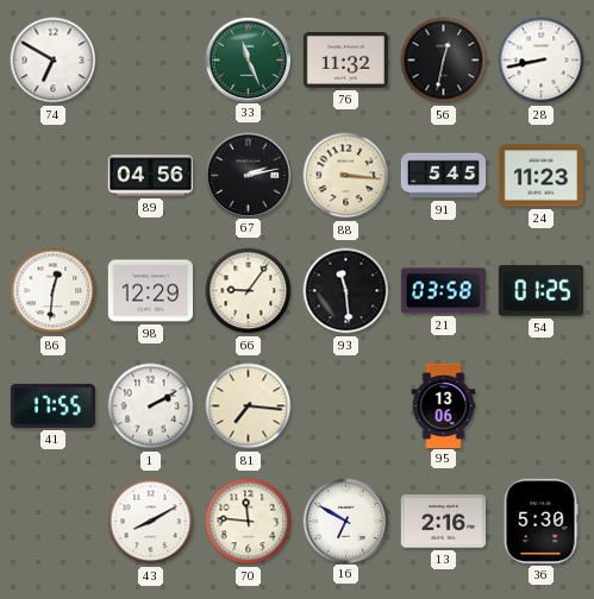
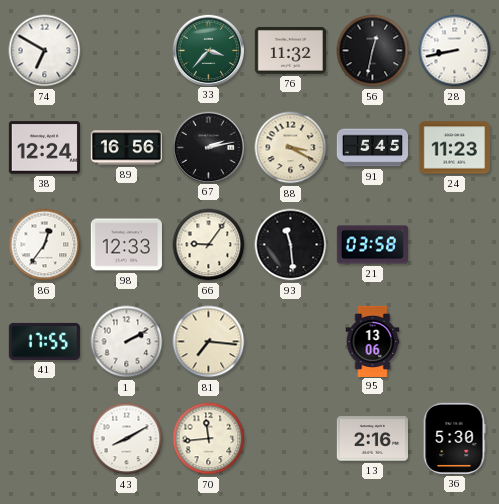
33: 11:26 -> 3:37
38: none -> 12:24
89: 04:56 -> 16:56
88: 3:16 -> 3:20
86: 12:31 -> 12:36
98: 12:29 -> 12:33
54: 01:25 -> none
70: 11:46 -> 11:44
16: 6:50 -> none
